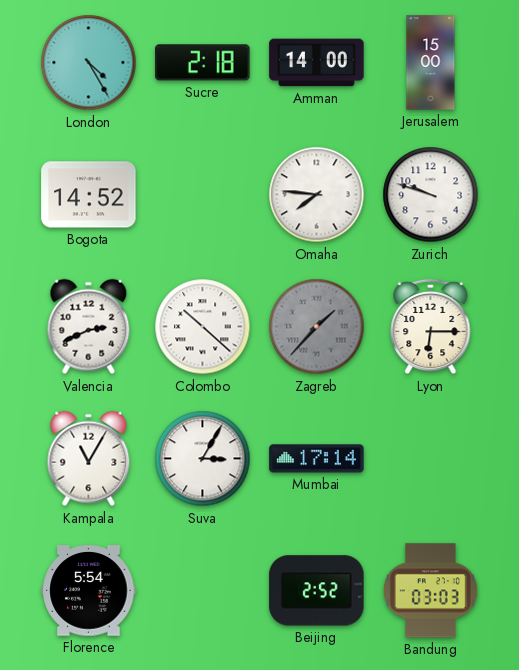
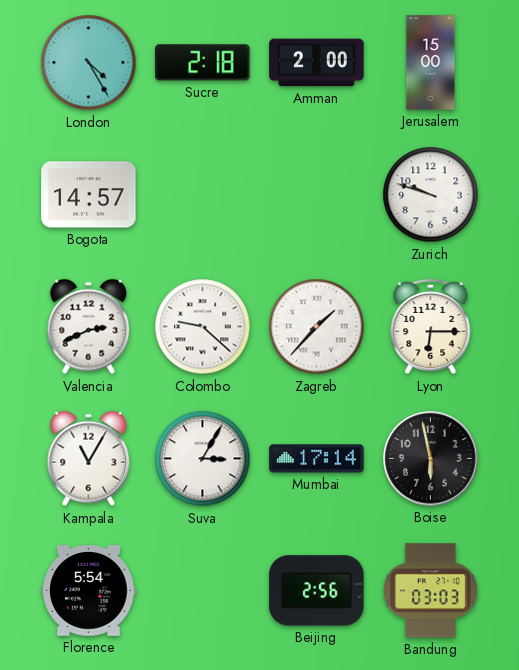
Amman: 14:00 -> 2:00
Bogota: 14:52 -> 14:57
Omaha: 7:46 -> none
Colombo: 10:22 -> 9:22
Zagreb dial: grey -> white
Boise: none -> 5:58
Beijing: 2:52 -> 2:56
